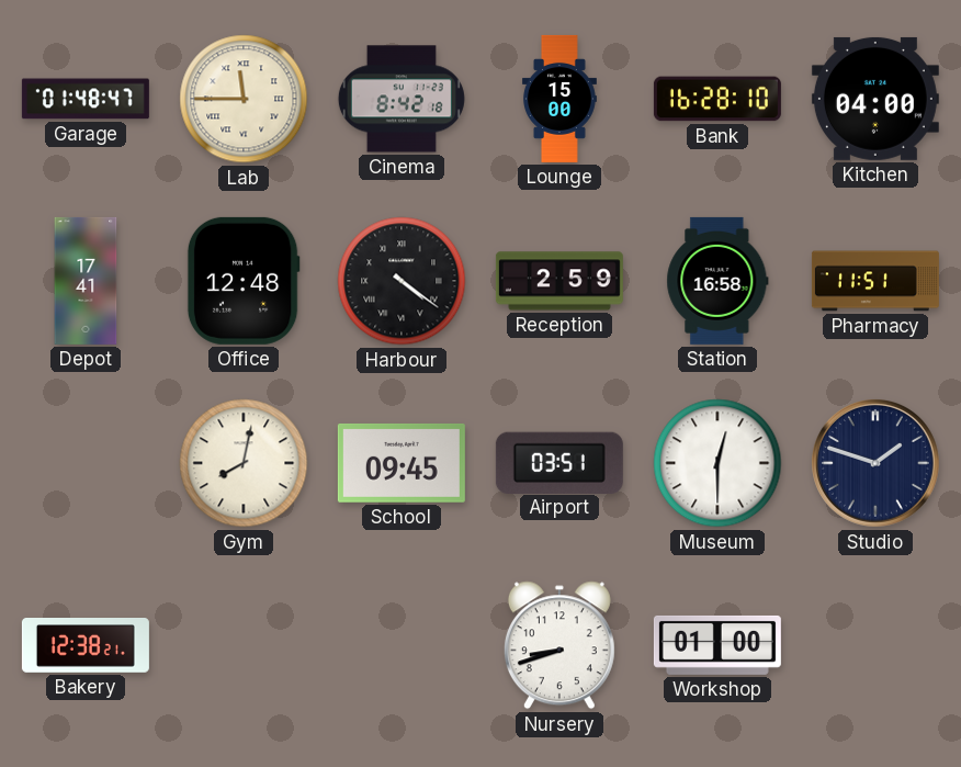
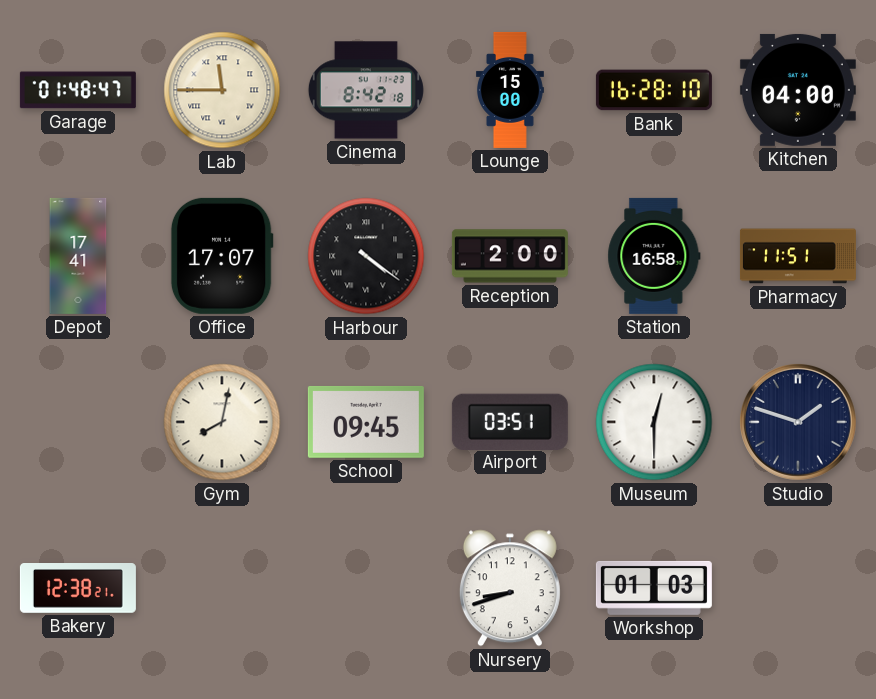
Office: 12:48 -> 17:07
Reception: 2:59 -> 2:00
Workshop: 01:00 -> 01:03
